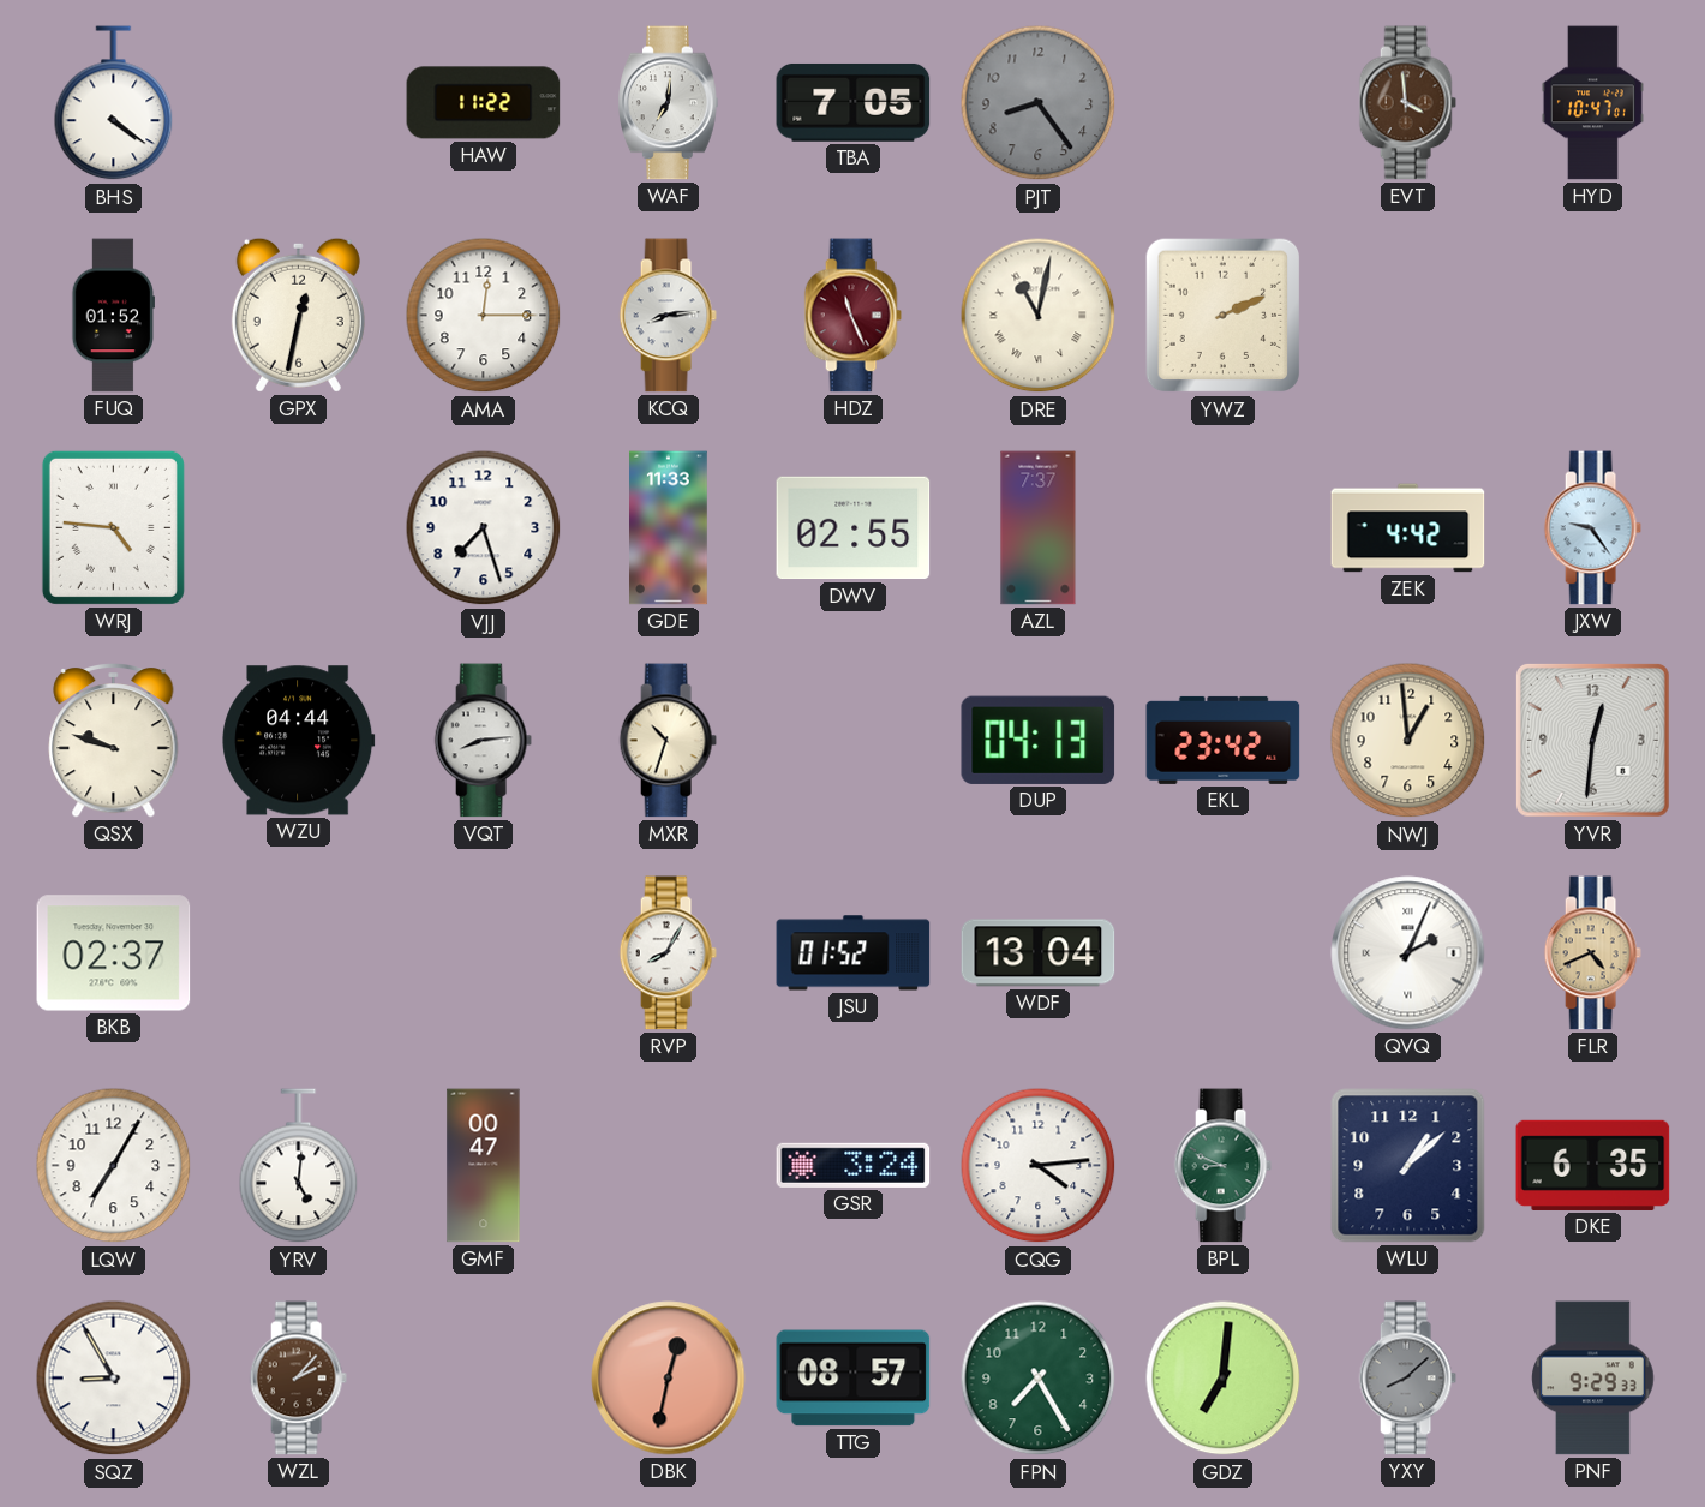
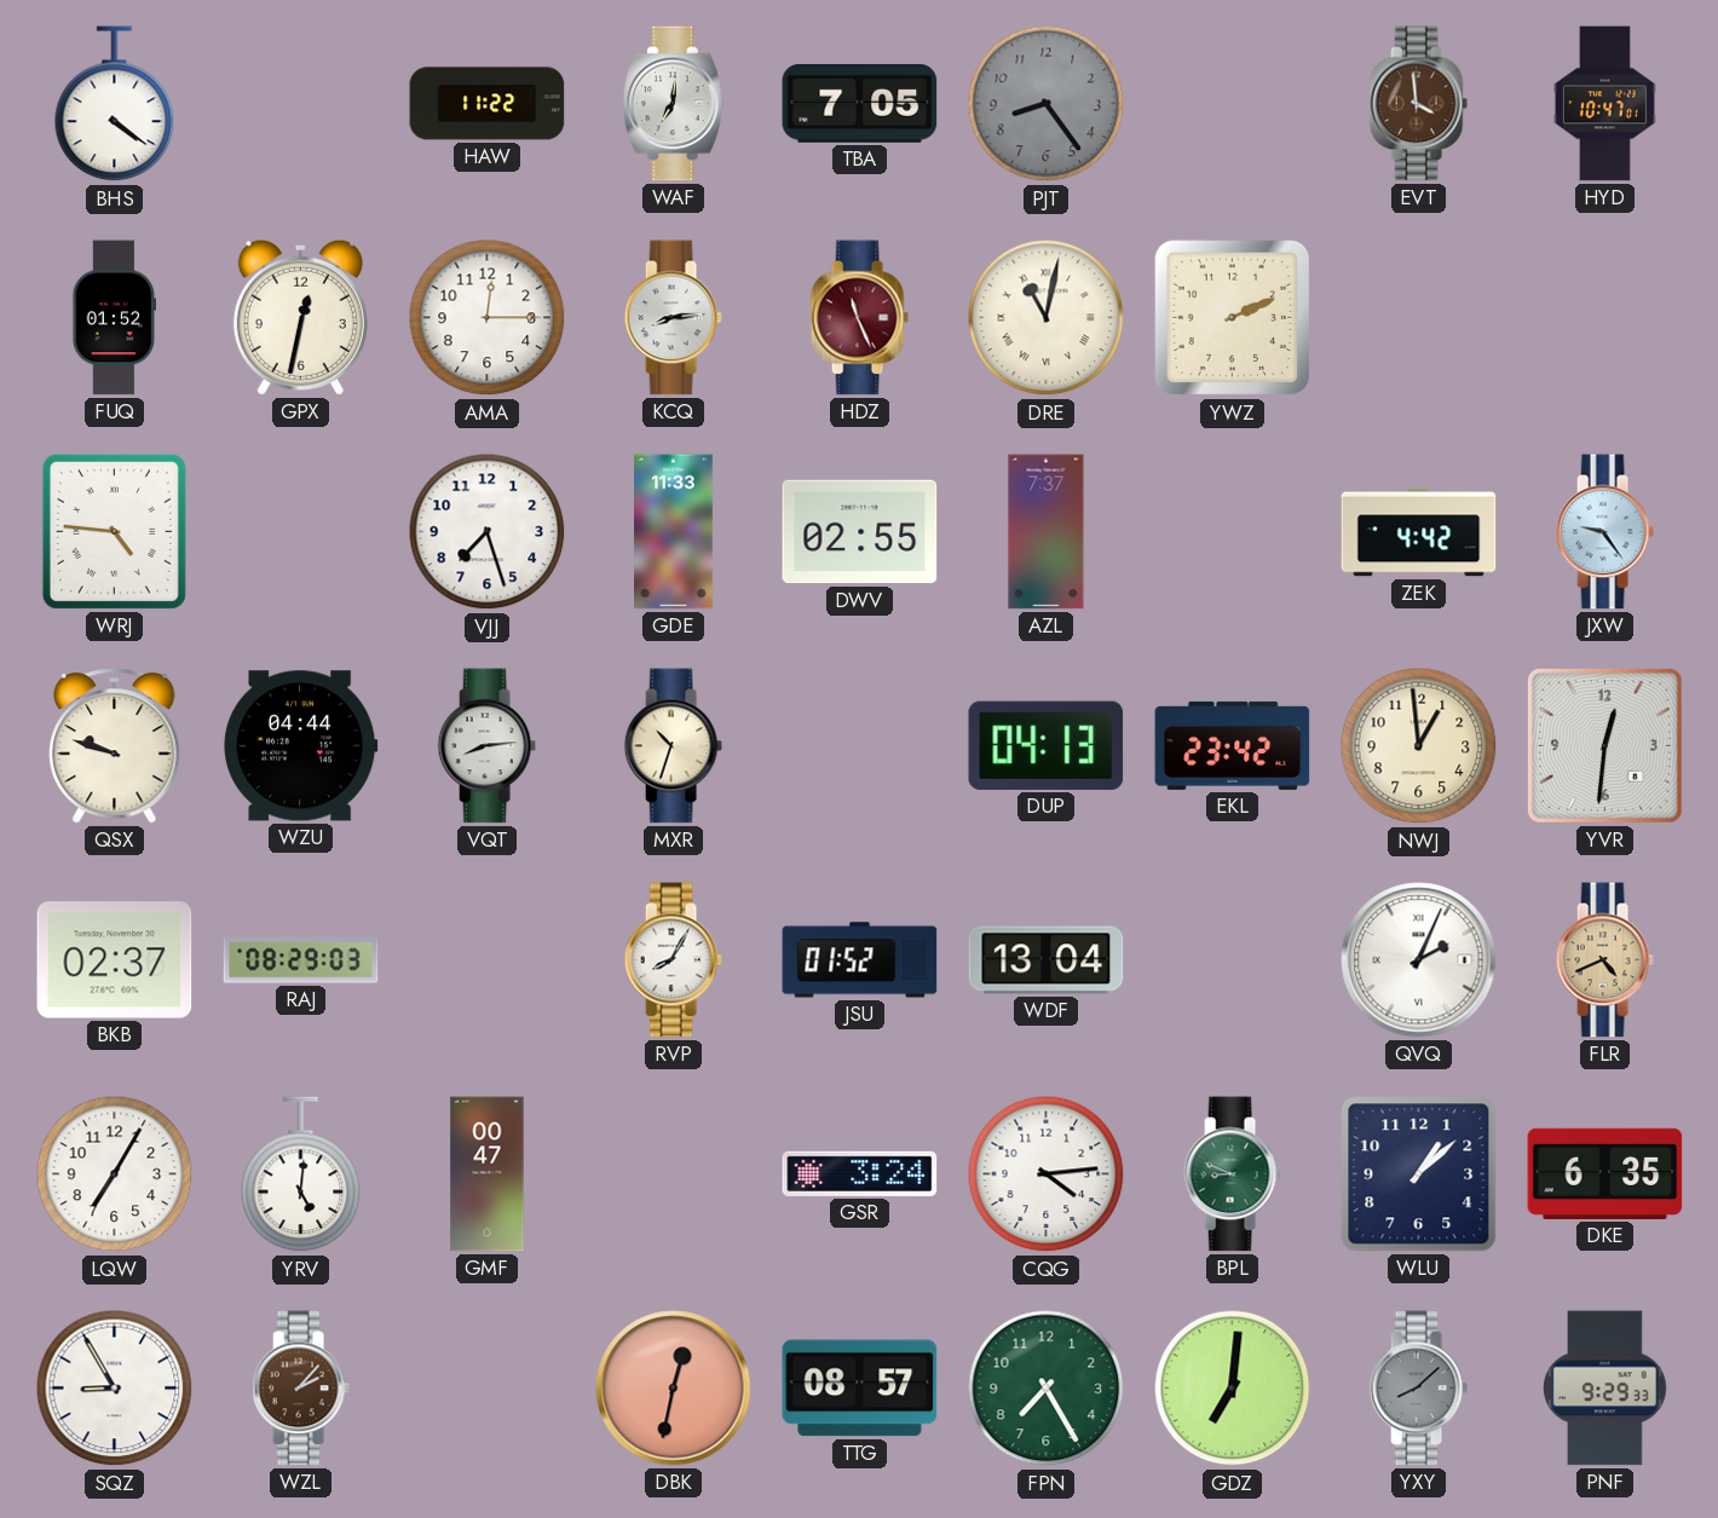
RAJ: none -> 08:29
